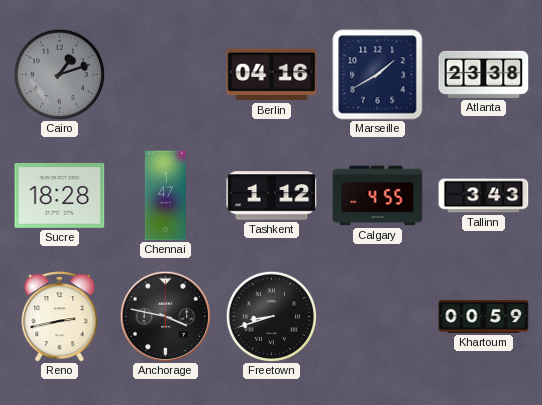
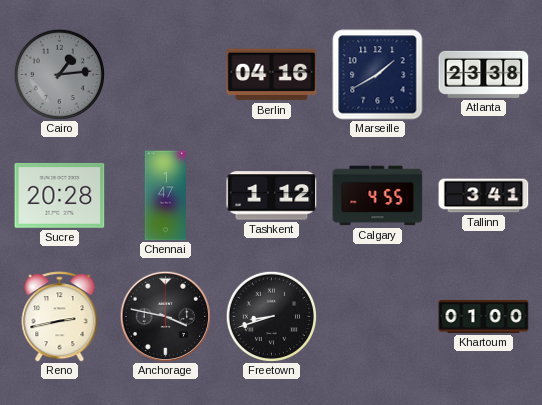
Cairo: 1:12 -> 1:14
Sucre: 18:28 -> 20:28
Tallinn: 3:43 -> 3:41
Khartoum: 00:59 -> 01:00
